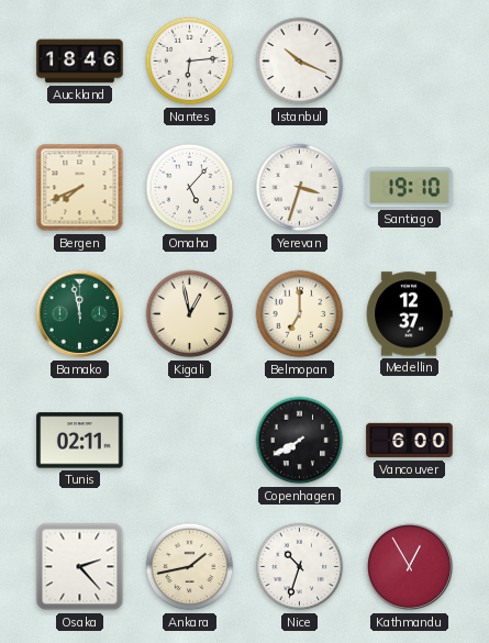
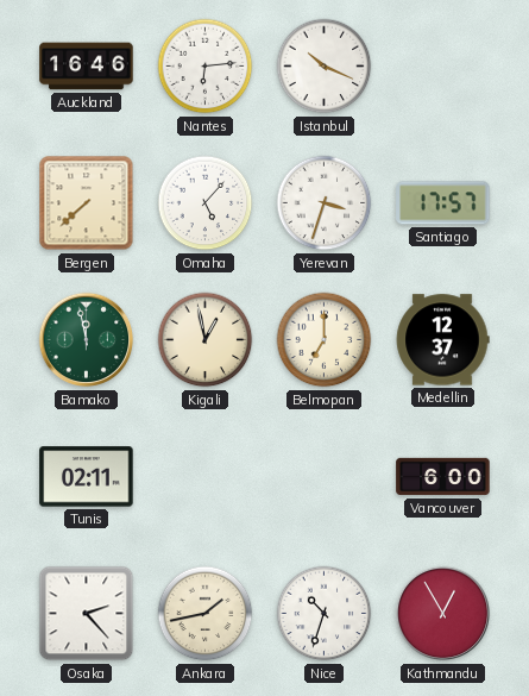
Auckland: 18:46 -> 16:46
Bergen: 7:41 -> 7:38
Santiago: 19:10 -> 17:57
Copenhagen: 7:40 -> none
